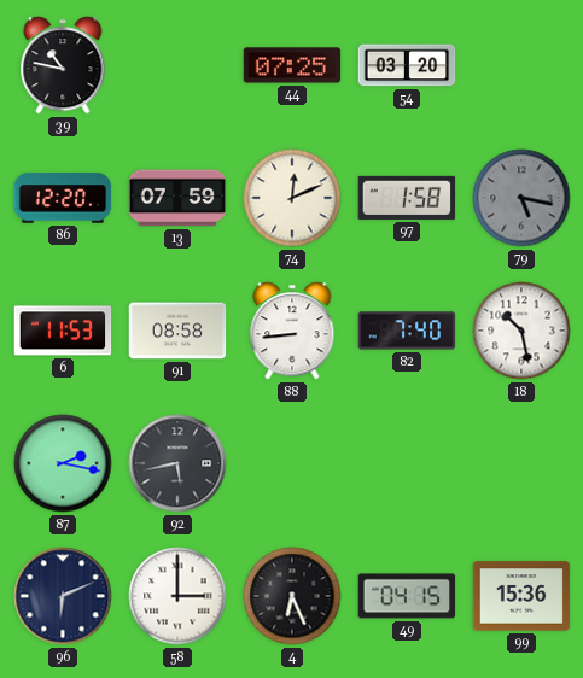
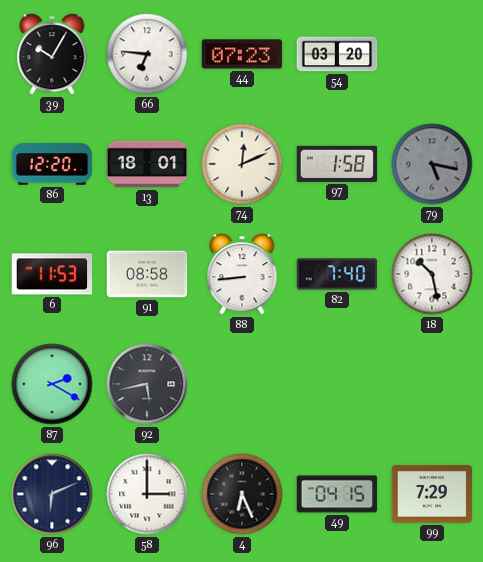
39: 10:47 -> 10:05
66: none -> 6:46
44: 07:25 -> 07:23
13: 07:59 -> 18:01
87: 2:17 -> 2:20
99: 15:36 -> 7:29
